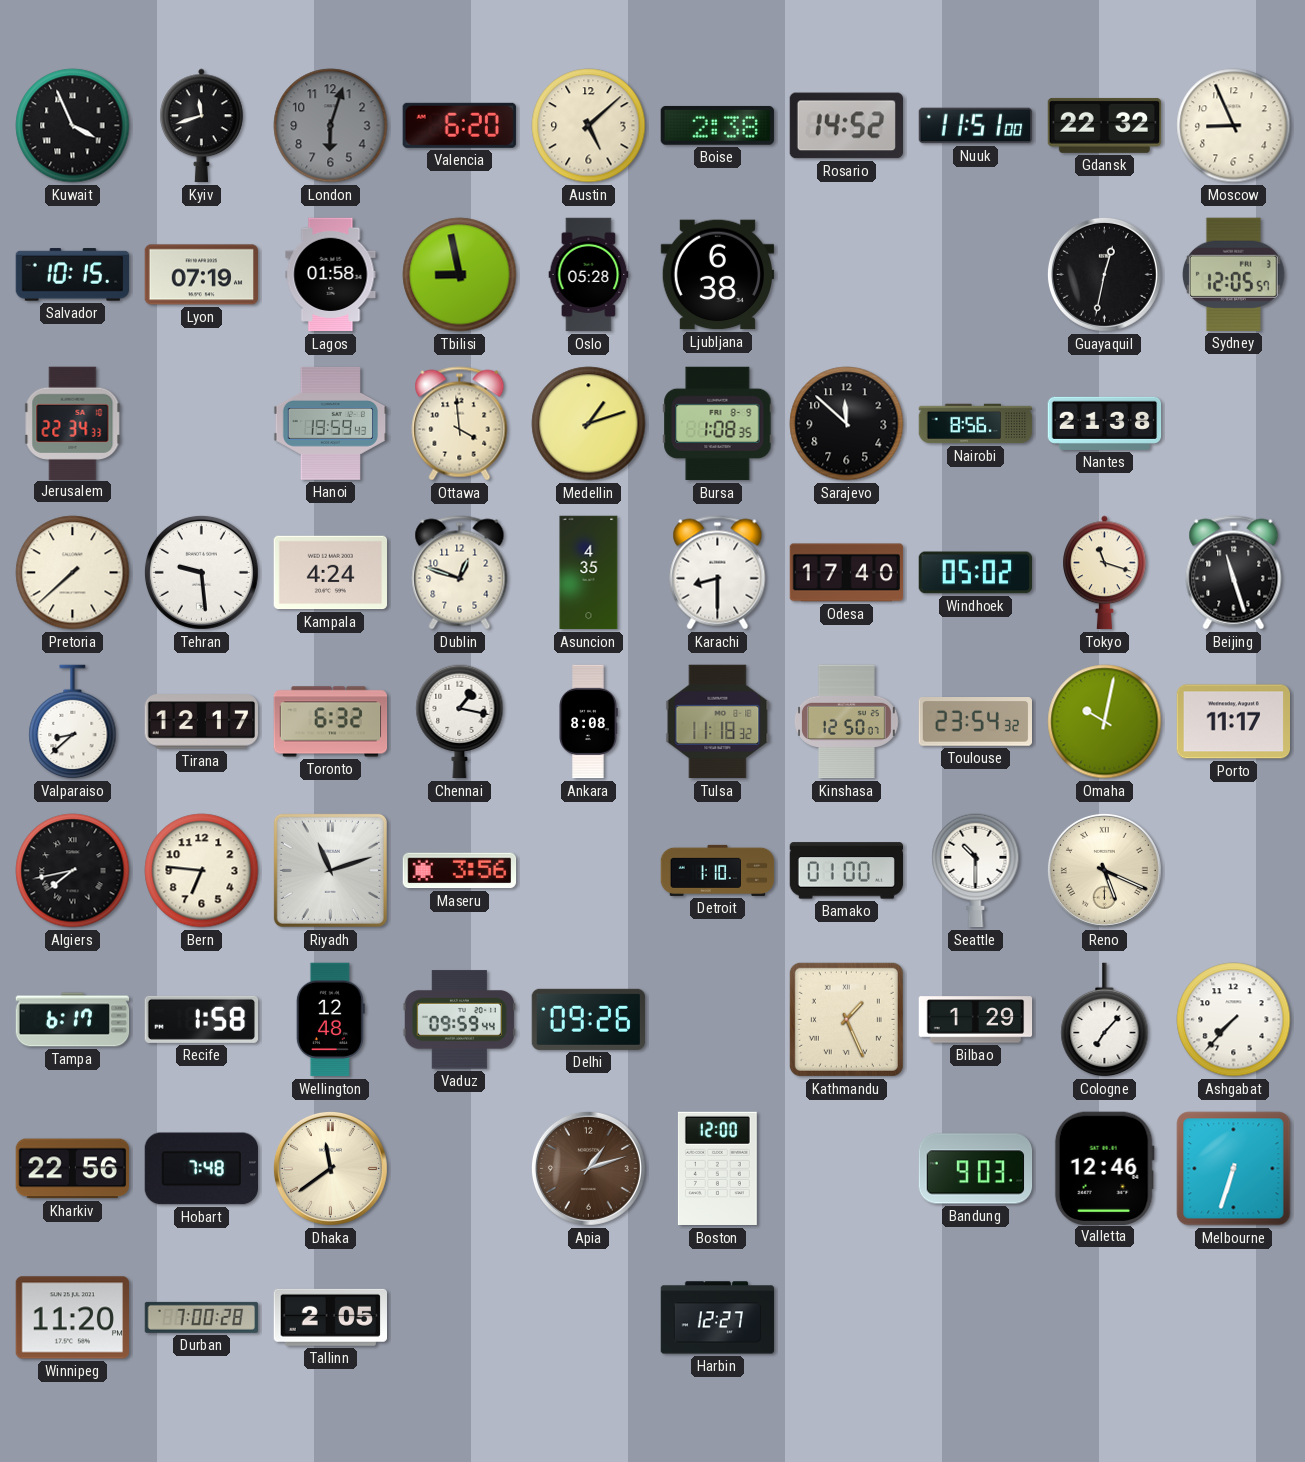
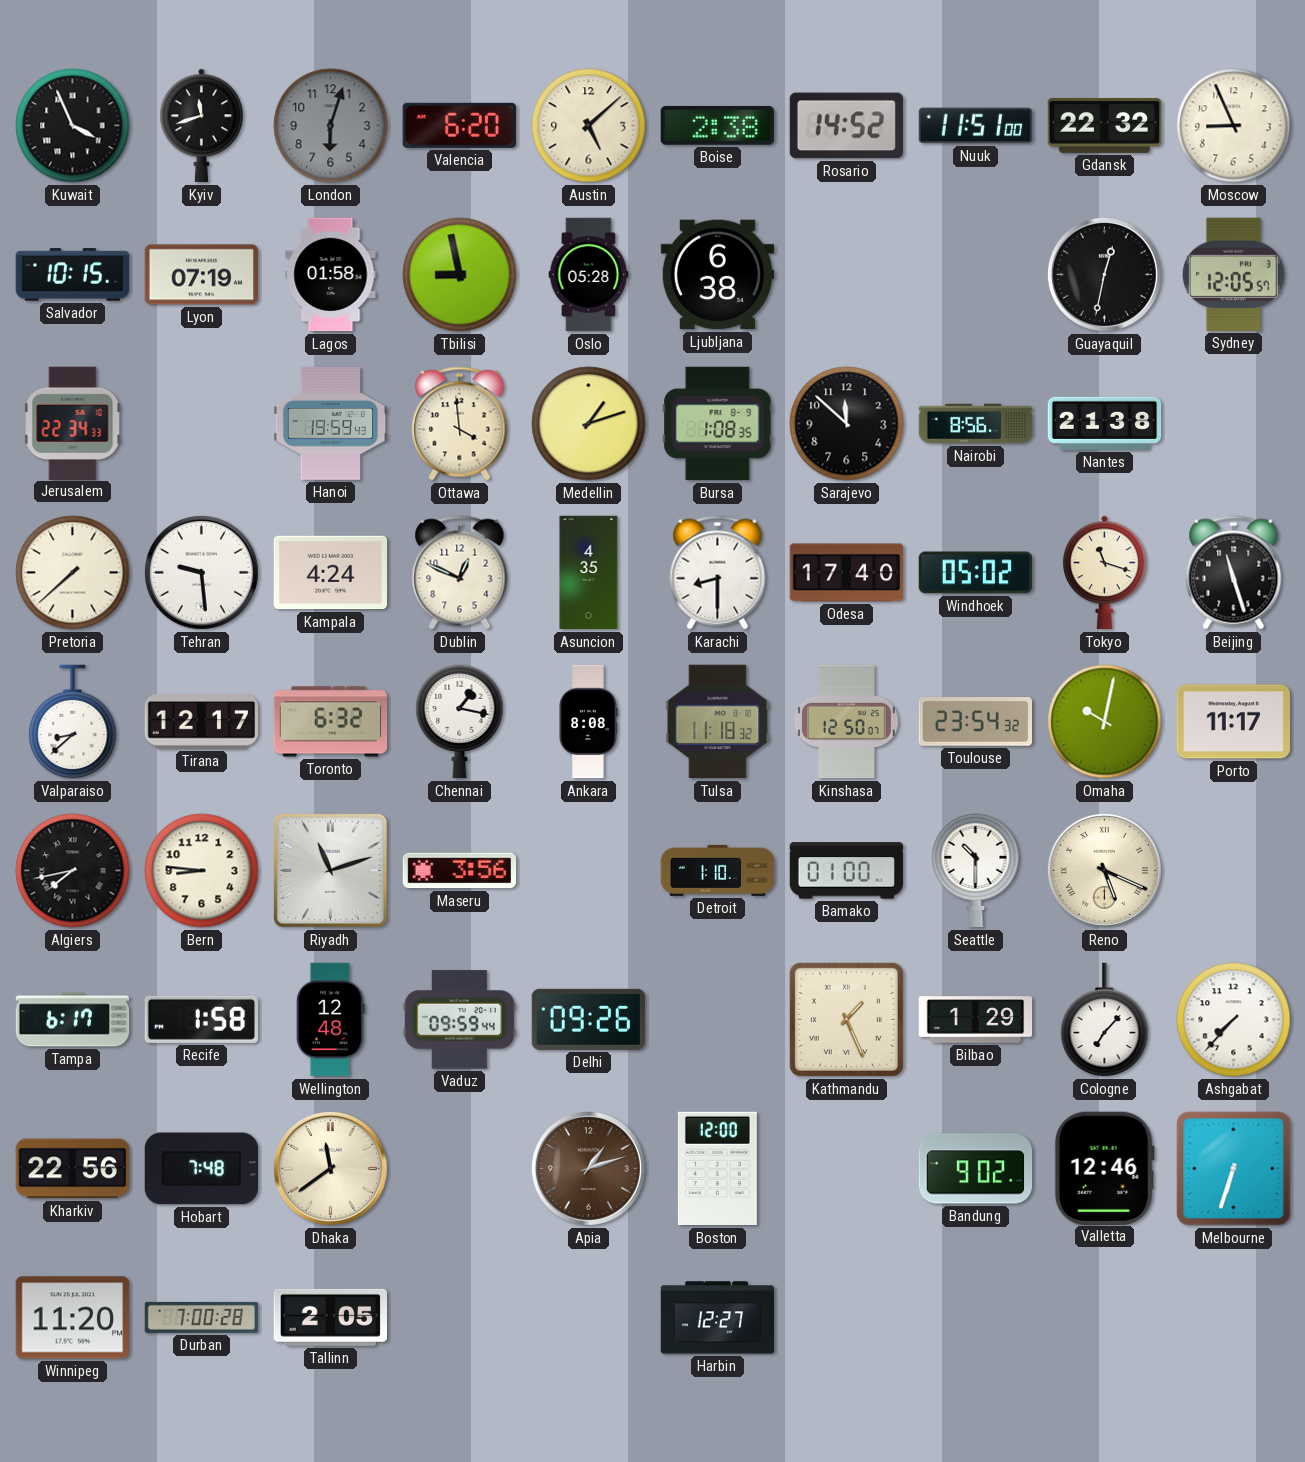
Dublin: 12:48 -> 12:49
Bern: 6:46 -> 8:46
Bandung: 9:03 -> 9:02
